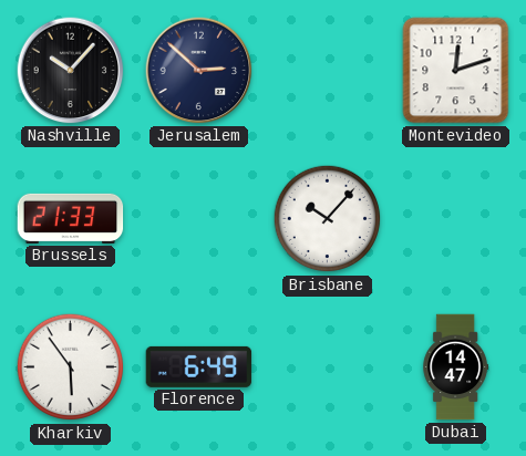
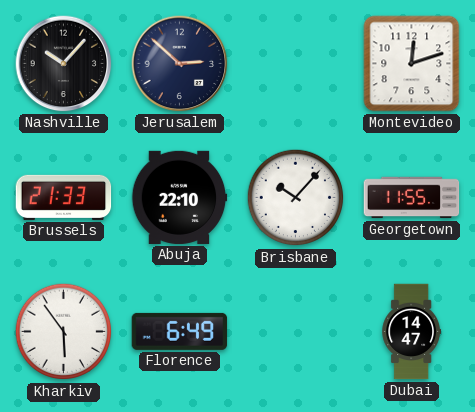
Abuja: none -> 22:10
Georgetown: none -> 11:55
